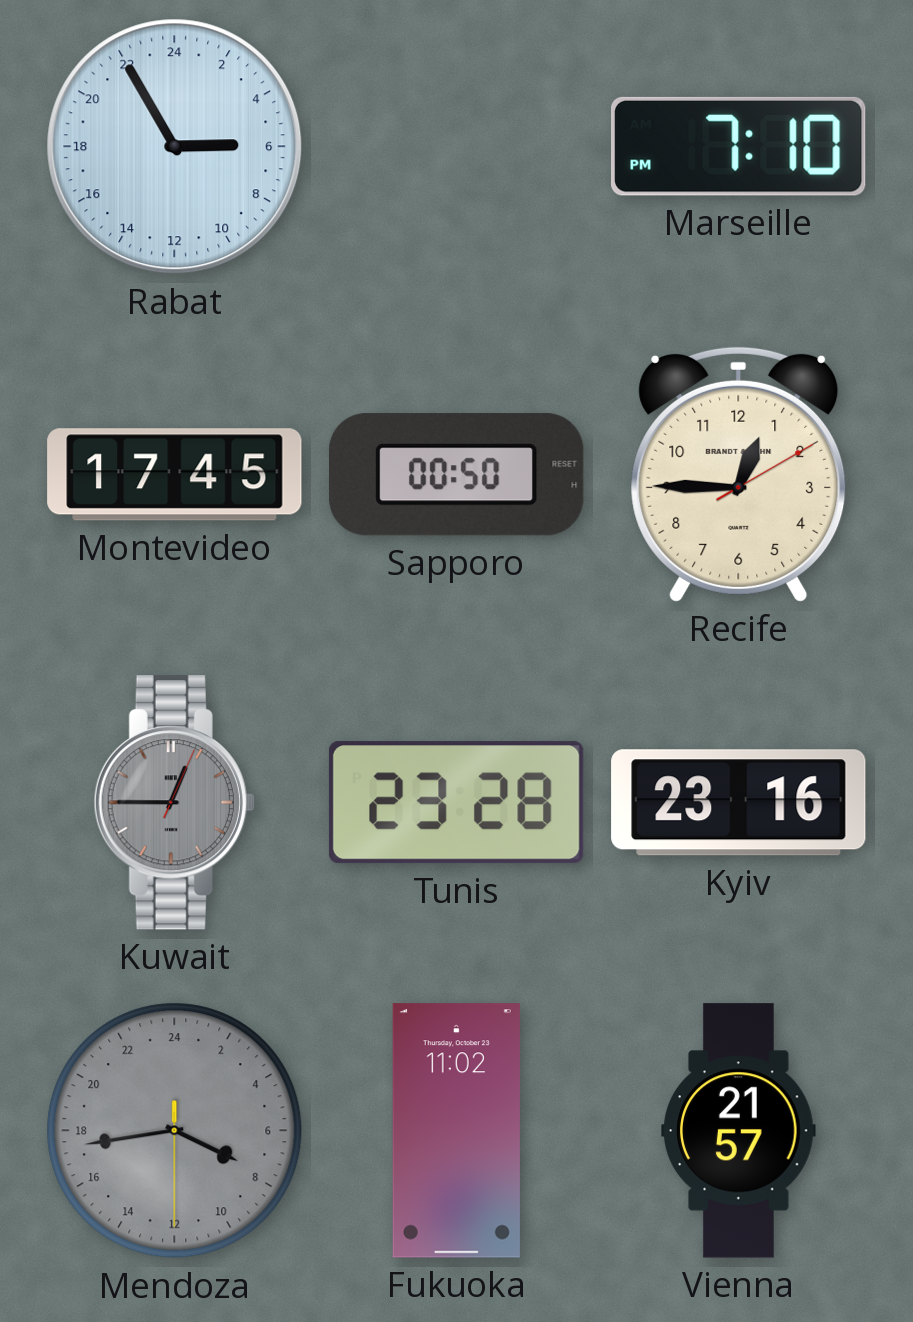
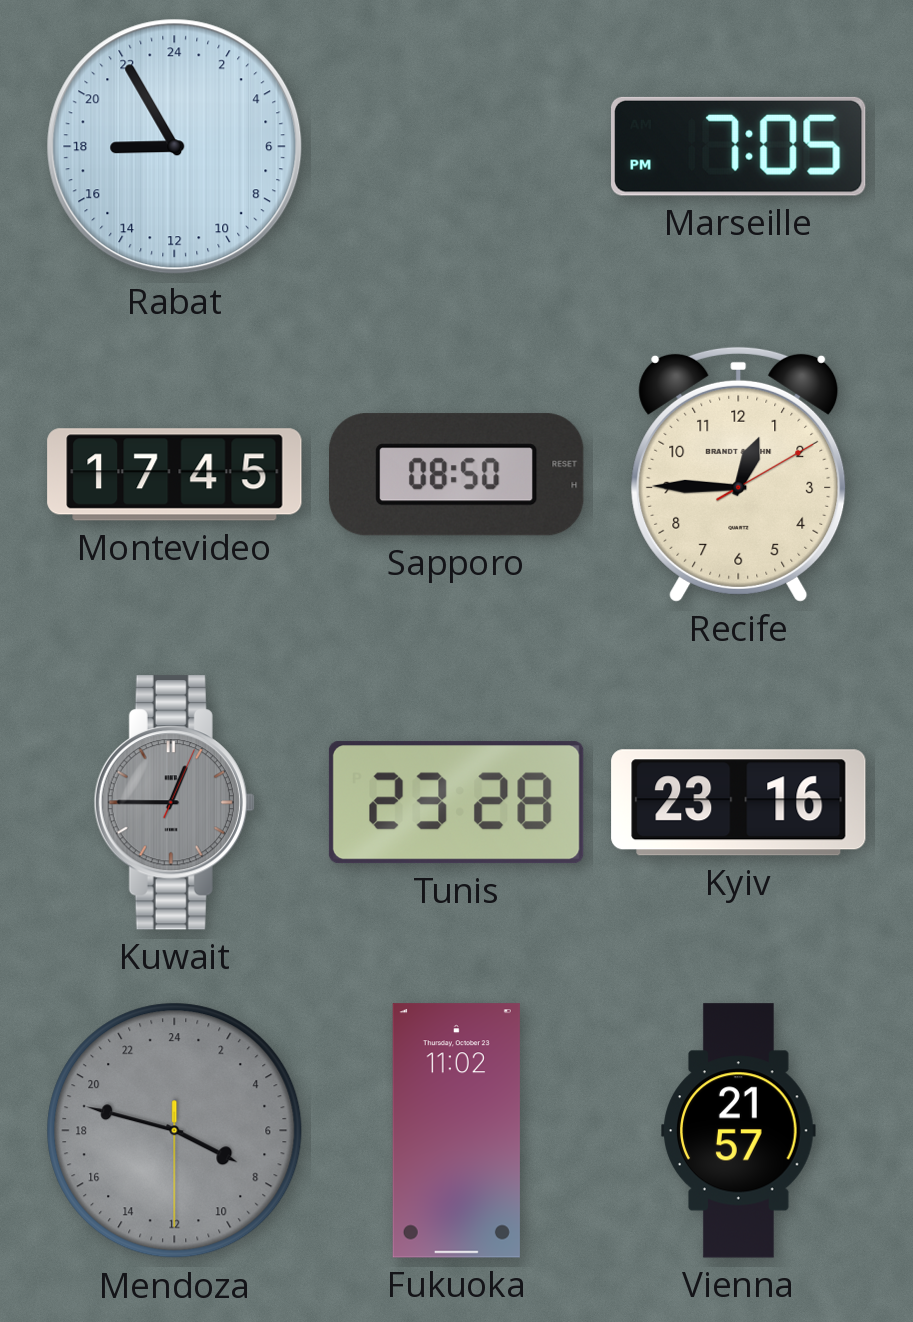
Rabat: 5:55 -> 17:55
Marseille: 7:10 -> 7:05
Sapporo: 00:50 -> 08:50
Mendoza: 7:43 -> 7:47
